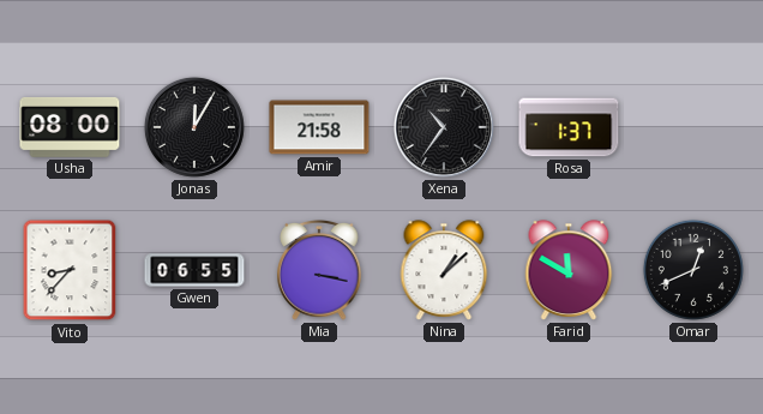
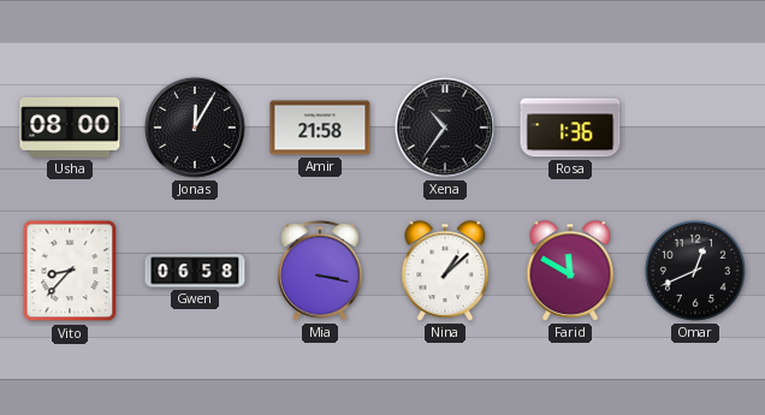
Rosa: 1:37 -> 1:36
Gwen: 06:55 -> 06:58
